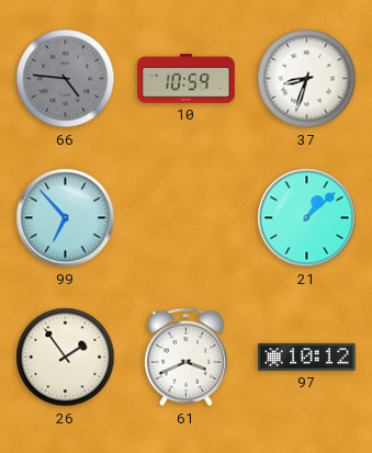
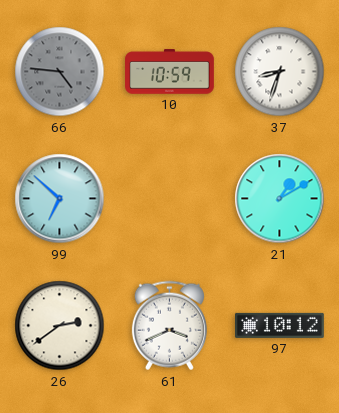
99: 6:53 -> 6:52
21: 1:08 -> 1:10
26: 1:54 -> 2:39
